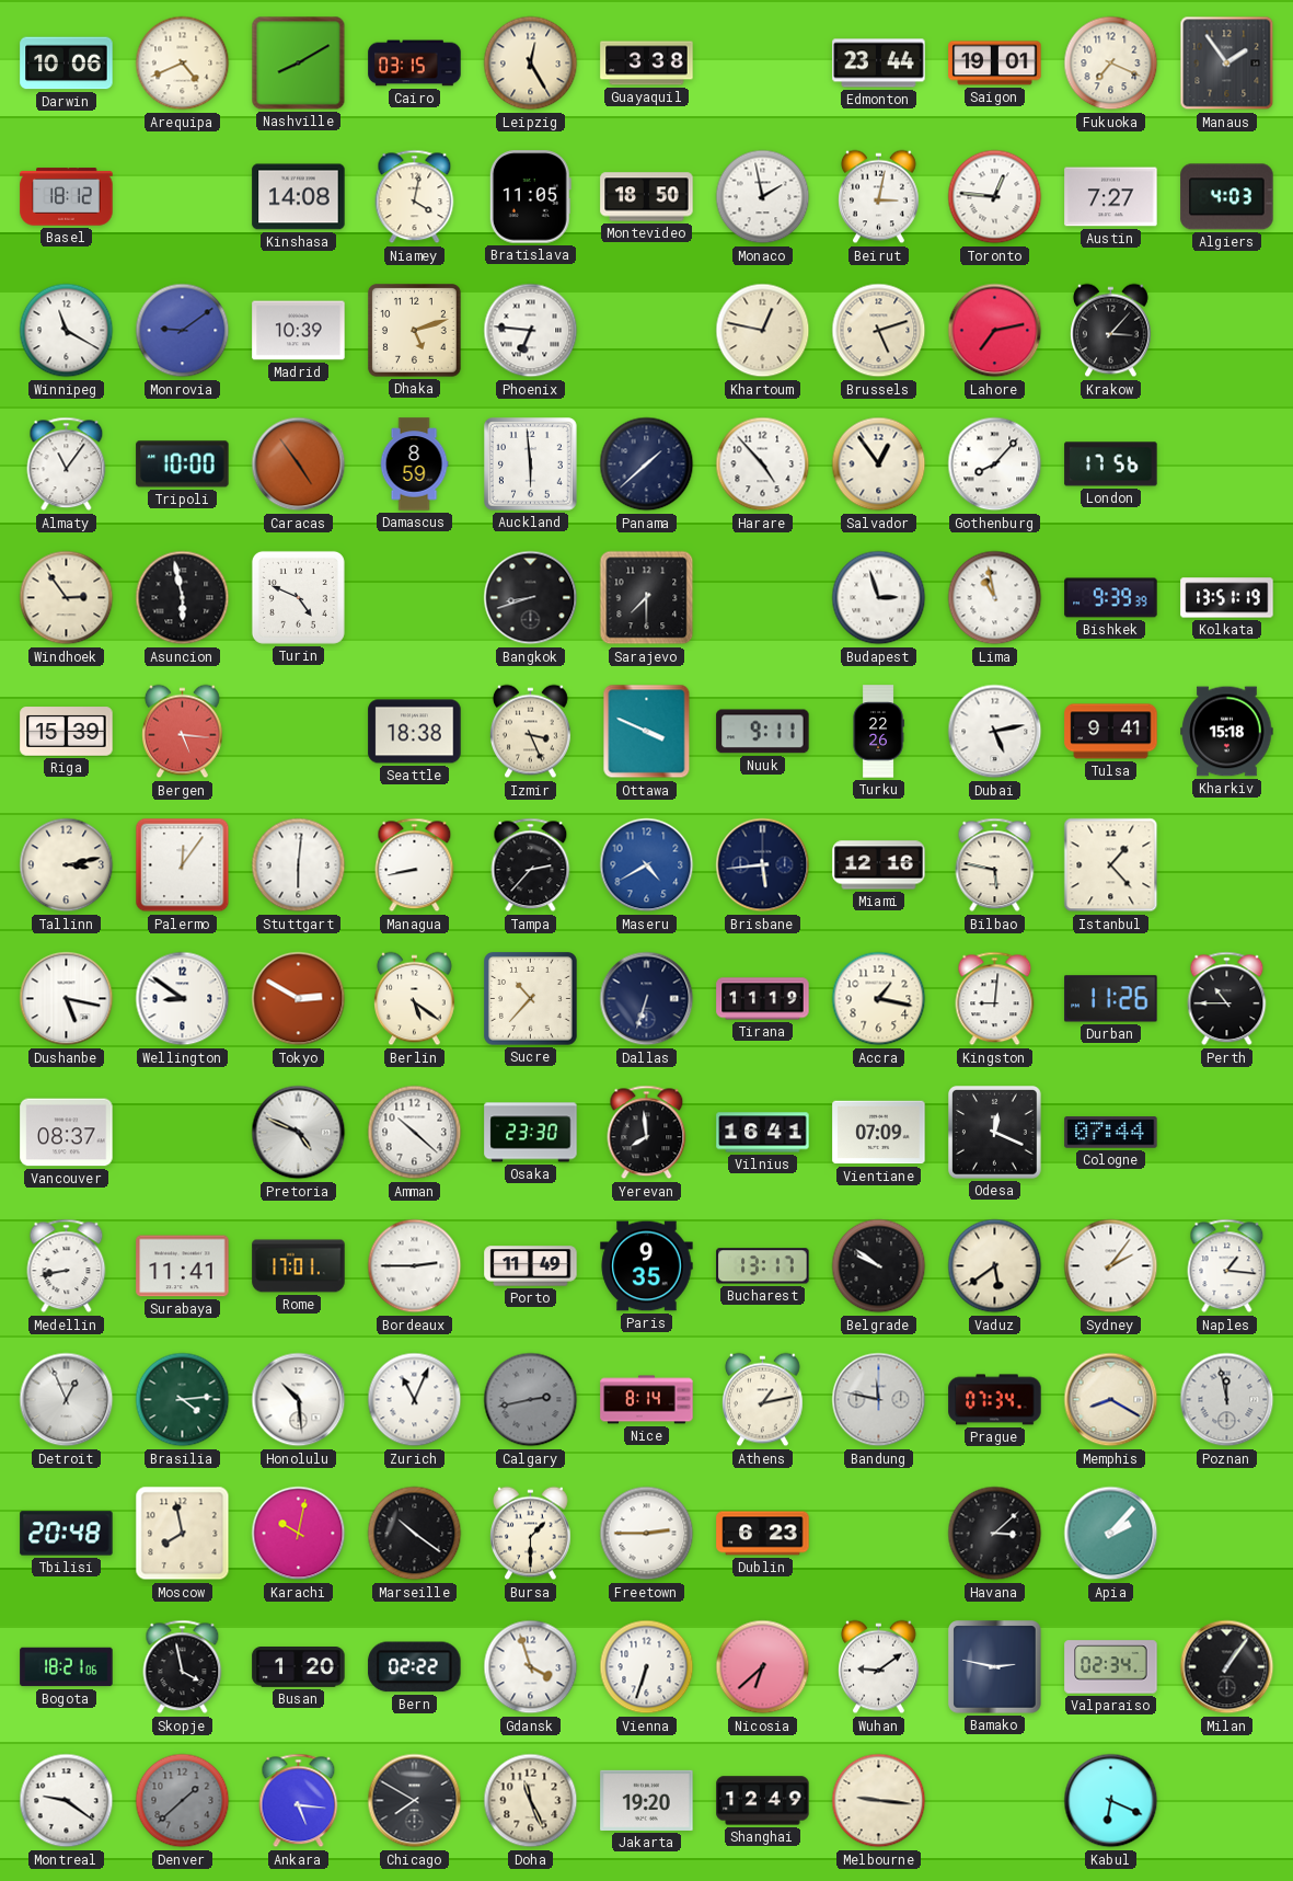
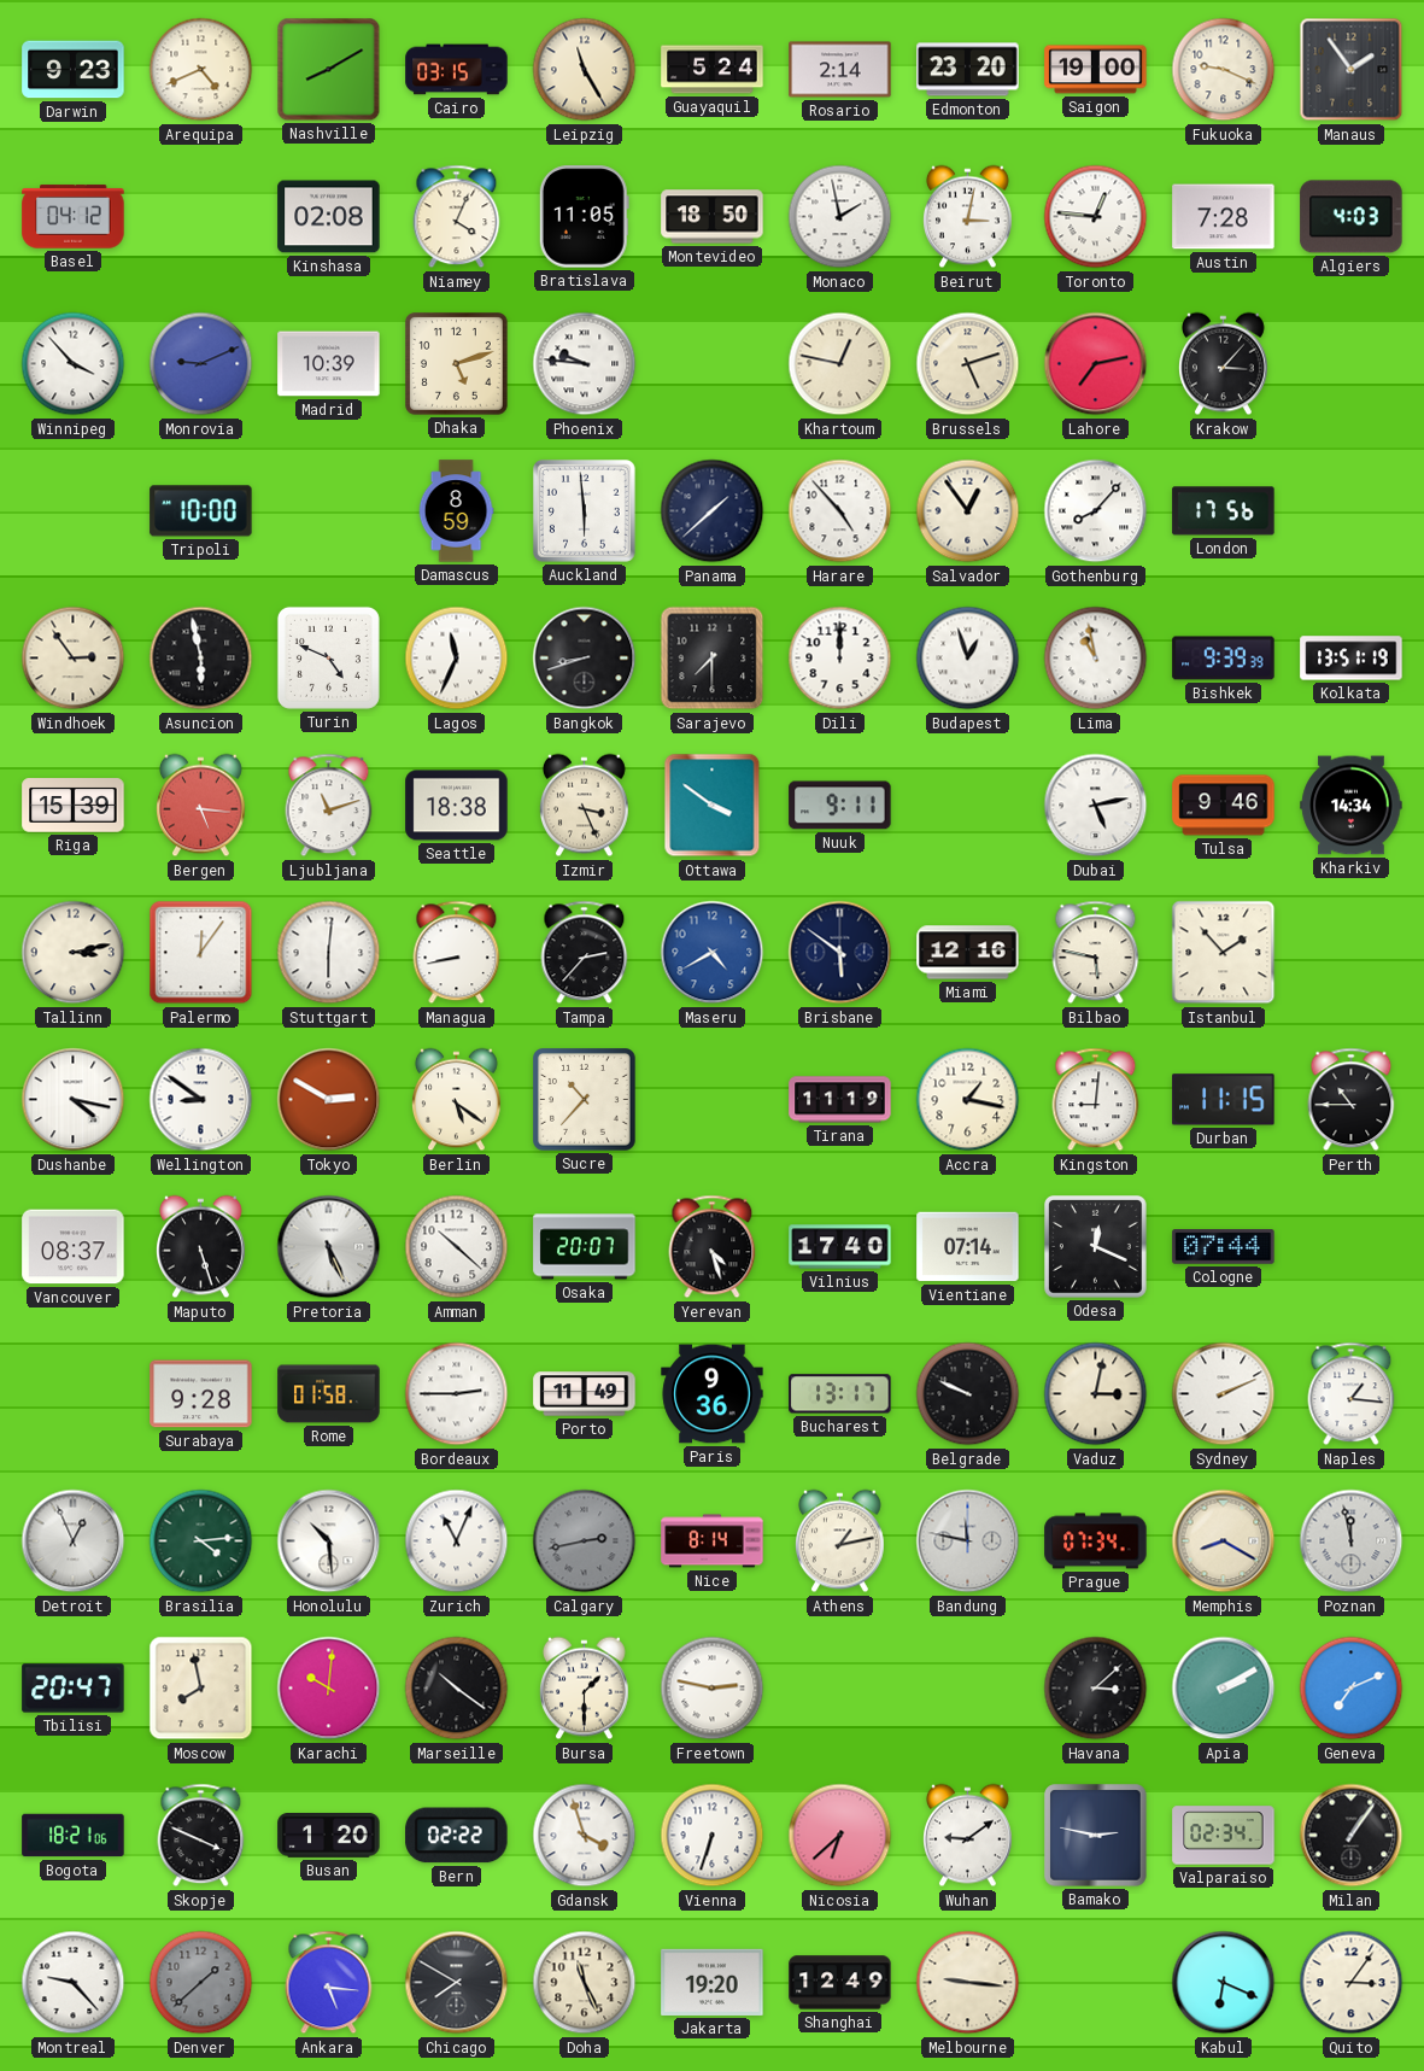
Darwin: 10:06 -> 9:23
Leipzig: 12:25 -> 11:25
Guayaquil: 3:38 -> 5:24
Rosario: none -> 2:14
Edmonton: 23:44 -> 23:20
Saigon: 19:01 -> 19:00
Fukuoka: 7:19 -> 9:19
Basel: 18:12 -> 04:12
Kinshasa: 14:08 -> 02:08
Niamey: 4:02 -> 4:04
Austin: 7:27 -> 7:28
Winnipeg: 11:20 -> 3:53
Monrovia: 9:09 -> 9:11
Phoenix: 6:46 -> 9:46
Almaty: 11:06 -> none
Caracas: 4:54 -> none
Lagos: none -> 11:34
Dili: none -> 12:00
Budapest: 2:57 -> 12:57
Ljubljana: none -> 11:12
Ottawa: 3:49 -> 3:51
Turku: 22:26 -> none
Tulsa: 9:41 -> 9:46
Kharkiv: 15:18 -> 14:34
Brisbane: 5:44 -> 5:51
Istanbul: 1:23 -> 1:53
Dushanbe: 5:17 -> 4:17
Dallas: 6:33 -> none
Durban: 11:26 -> 11:15
Maputo: none -> 5:27
Pretoria: 4:49 -> 5:26
Osaka: 23:30 -> 20:07
Yerevan: 7:59 -> 4:27
Vilnius: 16:41 -> 17:40
Vientiane: 07:09 -> 07:14
Medellin: 8:43 -> none
Surabaya: 11:41 -> 9:28
Rome: 17:01 -> 01:58
Paris: 9:35 -> 9:36
Belgrade: 9:51 -> 9:49
Vaduz: 5:39 -> 3:02
Sydney: 2:06 -> 2:11
Tbilisi: 20:48 -> 20:47
Karachi: 10:02 -> 10:01
Freetown: 2:45 -> 2:47
Dublin: 6:23 -> none
Apia: 2:07 -> 2:10
Geneva: none -> 7:11
Skopje: 3:58 -> 3:49
Montreal: 9:21 -> 9:23
Quito: none -> 3:06
